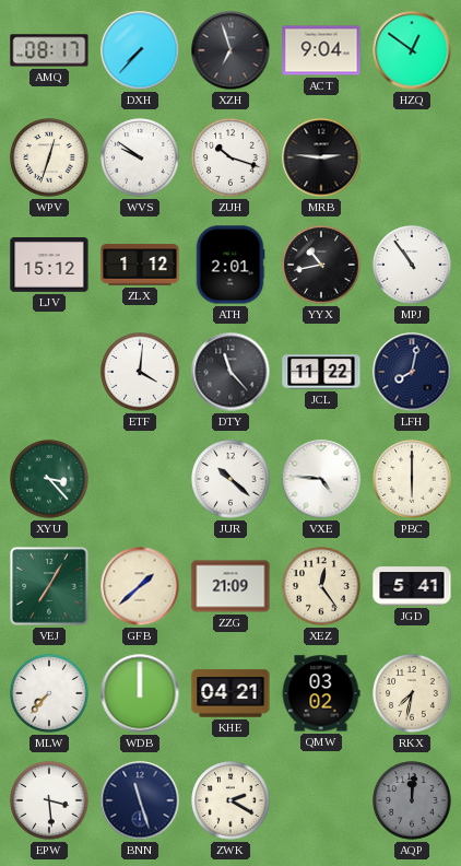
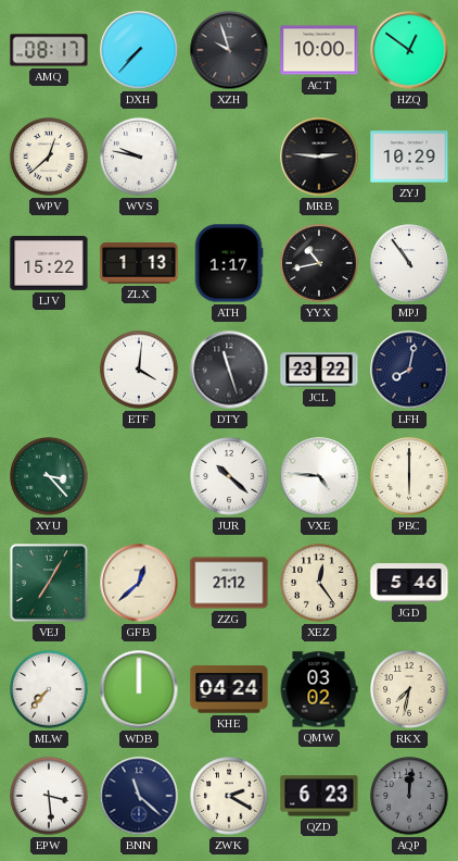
XZH: 6:57 -> 9:57
ACT: 9:04 -> 10:00
WPV: 12:33 -> 12:38
WVS: 9:51 -> 9:47
ZUH: 10:18 -> none
ZYJ: none -> 10:29
LJV: 15:12 -> 15:22
ZLX: 1:12 -> 1:13
ATH: 2:01 -> 1:17
DTY: 11:23 -> 11:27
JCL: 11:22 -> 23:22
GFB: 1:38 -> 12:38
ZZG: 21:09 -> 21:12
JGD: 5:41 -> 5:46
KHE: 04:21 -> 04:24
BNN: 11:27 -> 11:22
QZD: none -> 6:23
